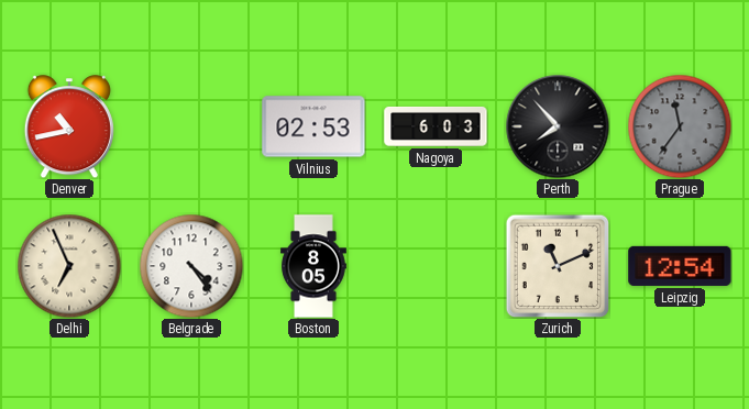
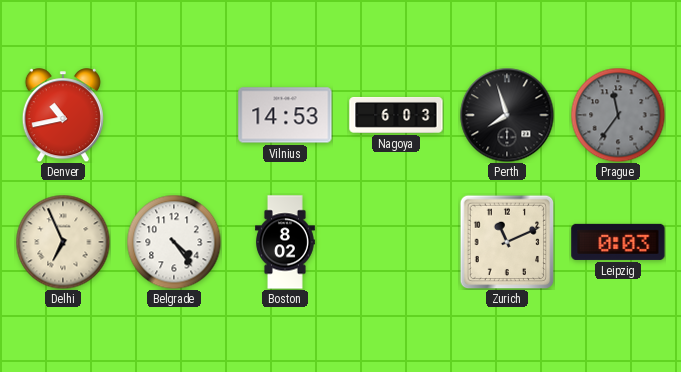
Vilnius: 02:53 -> 14:53
Perth: 7:53 -> 7:57
Boston: 8:05 -> 8:02
Leipzig: 12:54 -> 0:03
